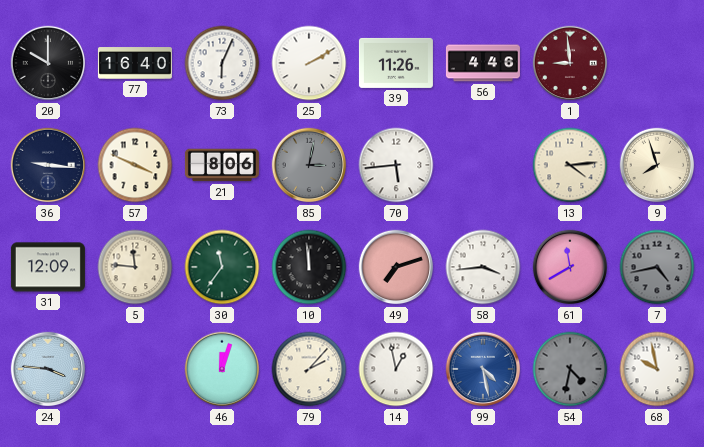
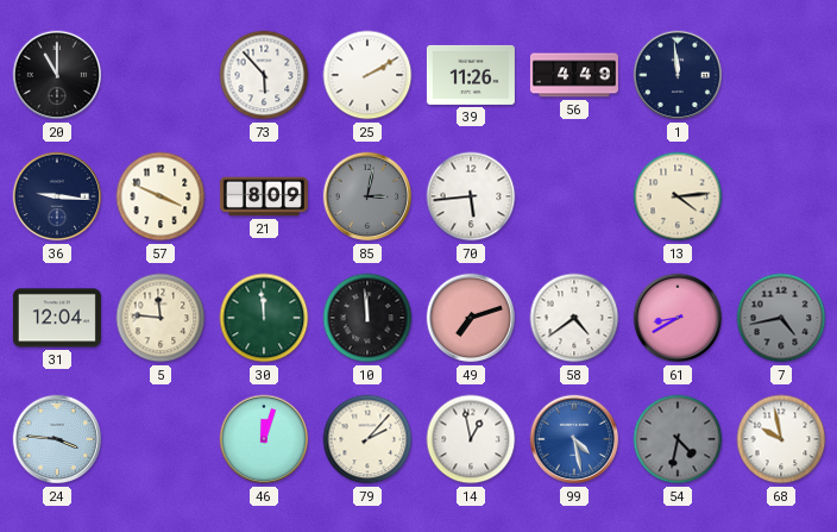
20: 10:00 -> 11:00
77: 16:40 -> none
73: 6:04 -> 5:53
56: 4:46 -> 4:49
1: 8:59 -> 11:59
1 dial: burgundy -> navy
21: 8:06 -> 8:09
9: 7:57 -> none
31: 12:09 -> 12:04
30: 11:36 -> 11:59
58: 3:44 -> 4:39
61: 11:40 -> 8:40
